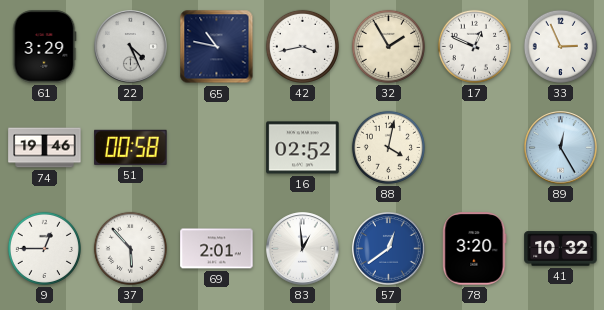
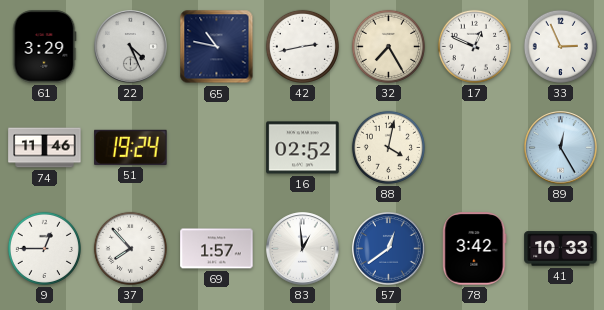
42: 3:43 -> 2:43
32: 1:55 -> 7:25
74: 19:46 -> 11:46
51: 00:58 -> 19:24
37: 5:53 -> 7:53
69: 2:01 -> 1:57
78: 3:20 -> 3:42
41: 10:32 -> 10:33
